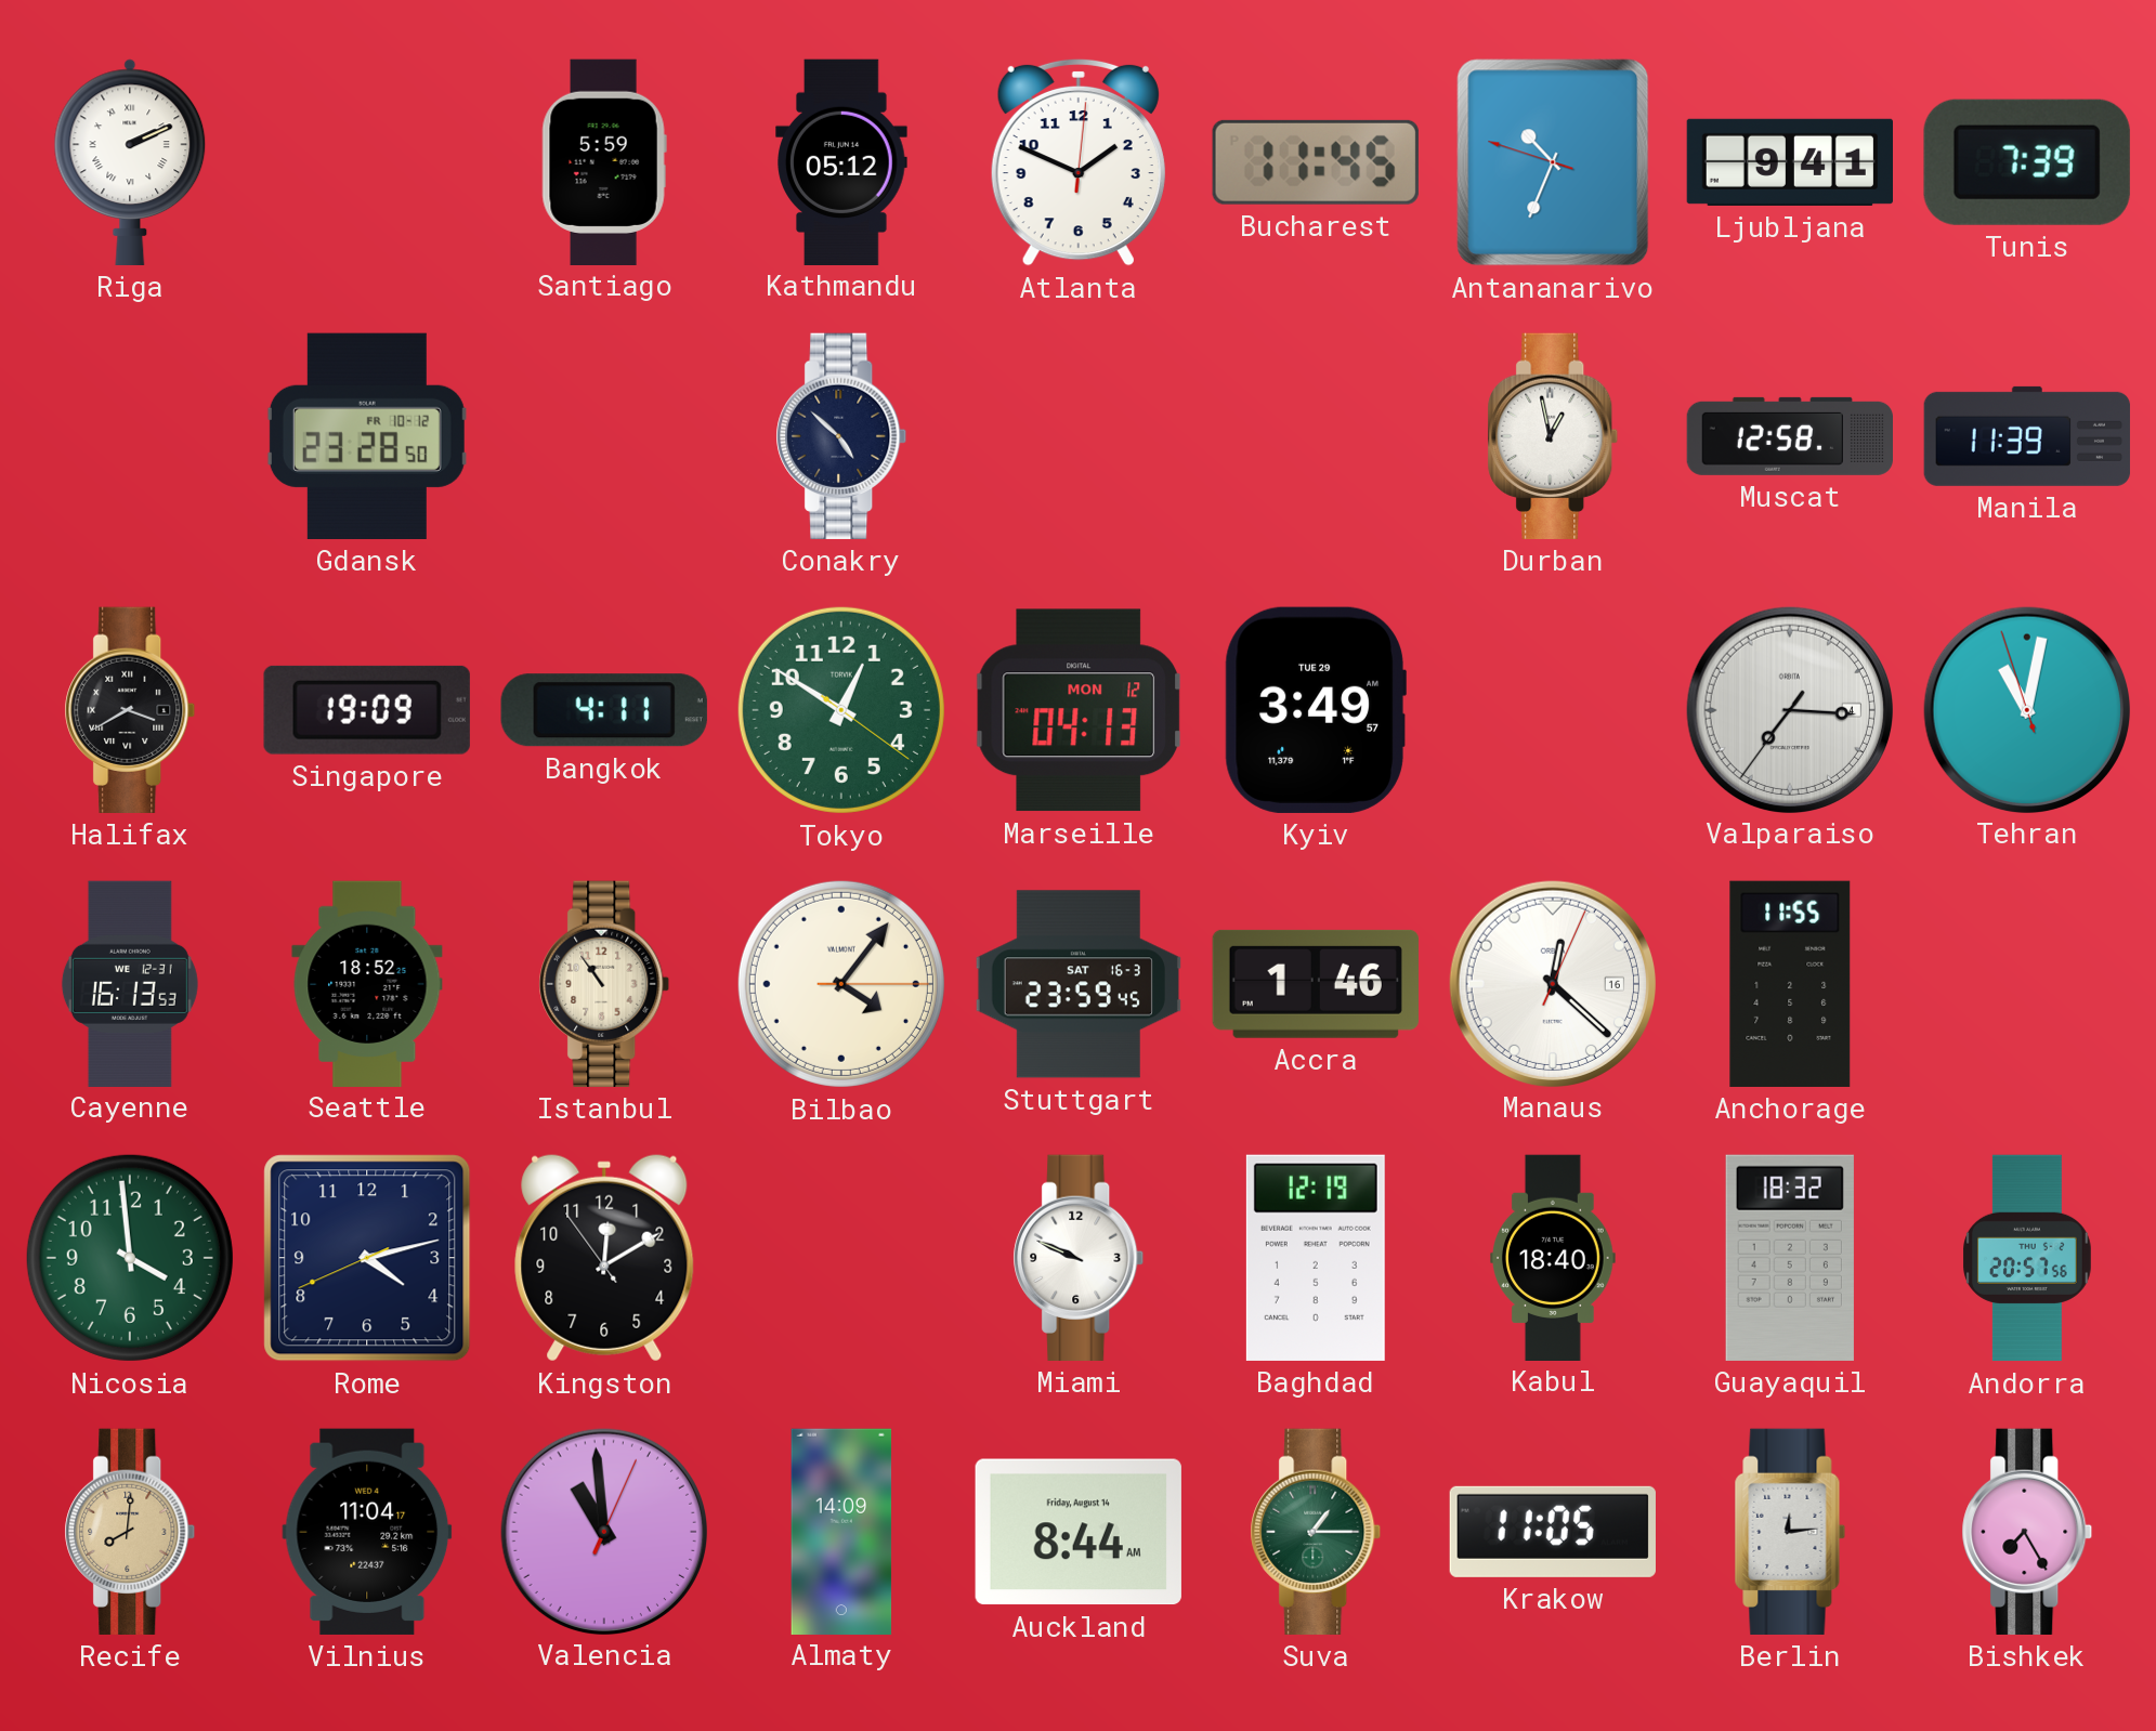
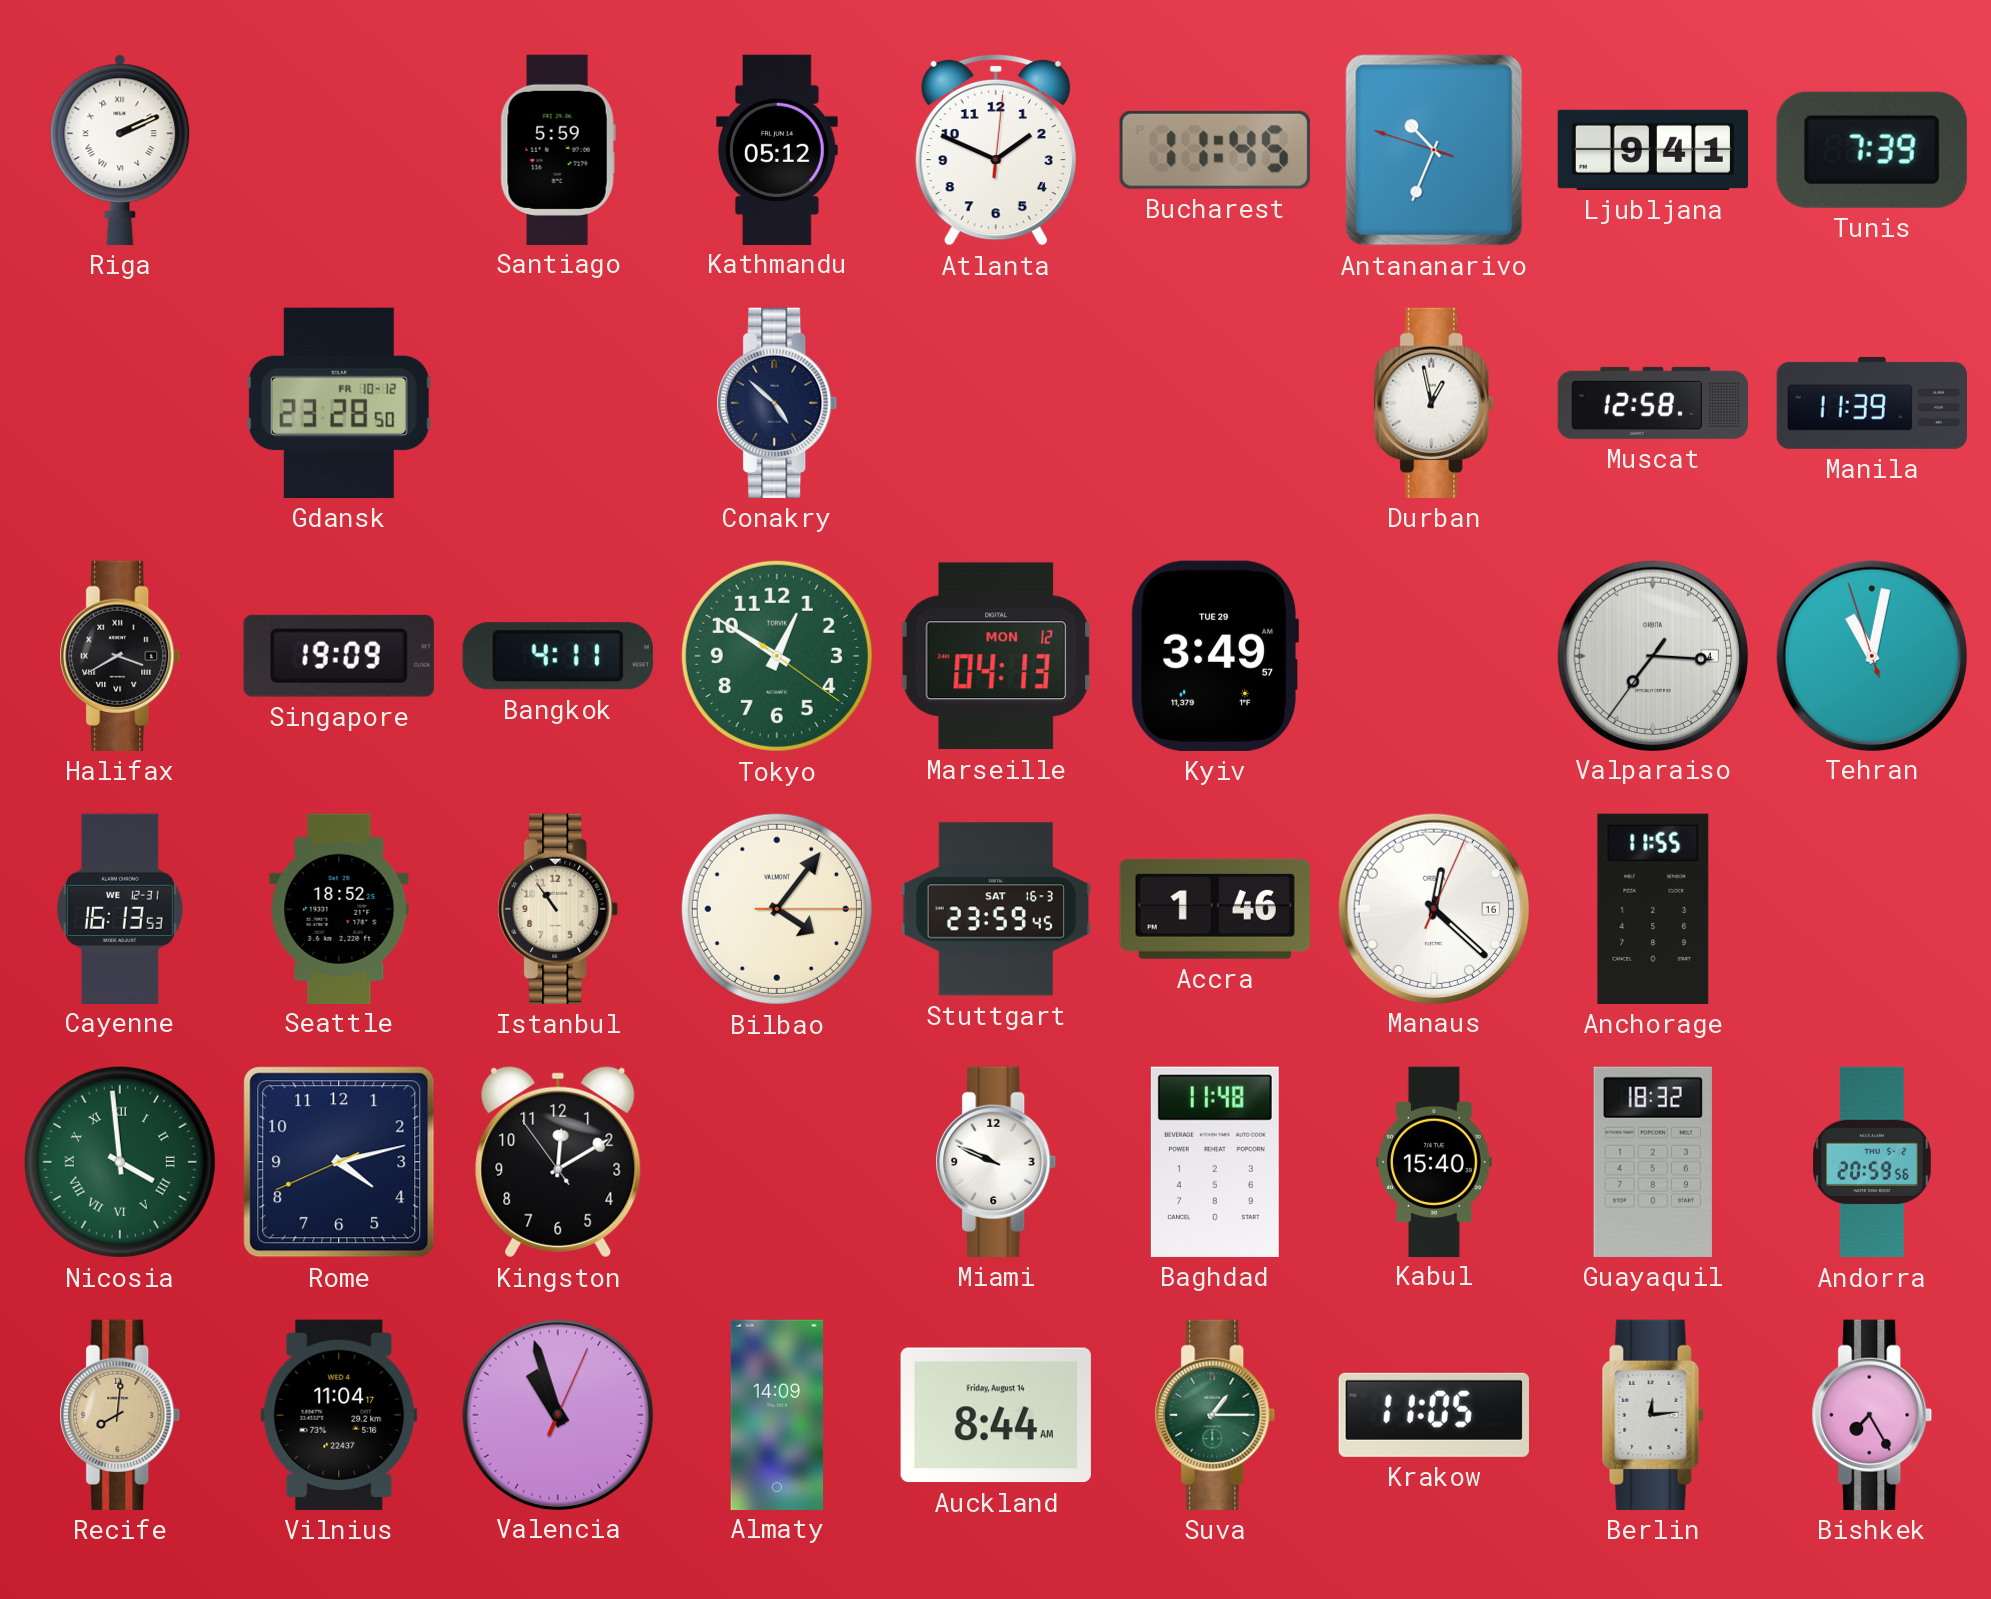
Nicosia numerals: Arabic -> Roman
Baghdad: 12:19 -> 11:48
Kabul: 18:40 -> 15:40
Andorra: 20:57 -> 20:59
Valencia: 10:59 -> 10:57
